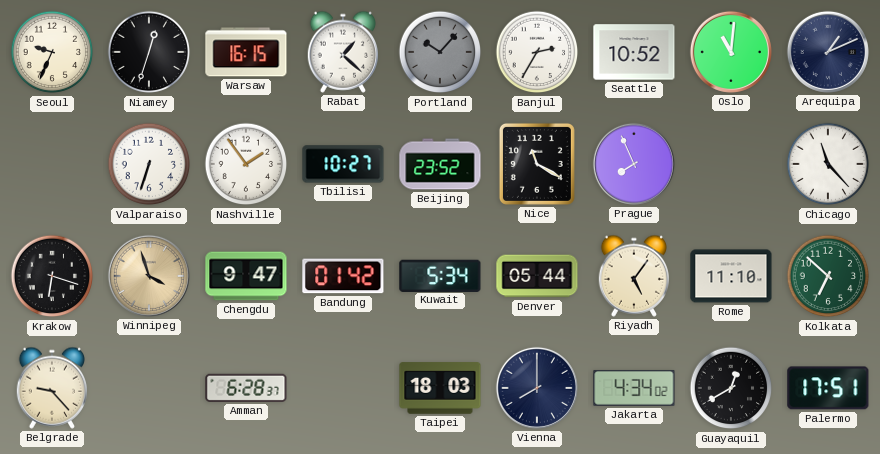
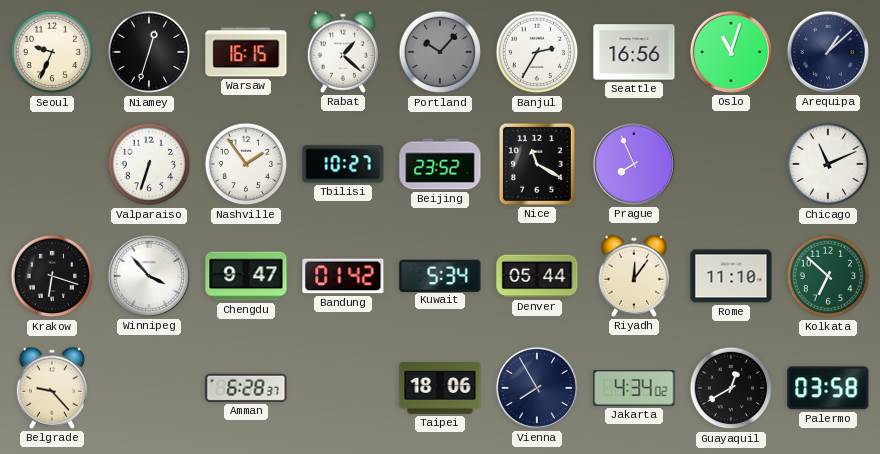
Seattle: 10:52 -> 16:56
Oslo: 11:01 -> 11:03
Arequipa: 1:11 -> 1:08
Chicago: 11:23 -> 11:11
Winnipeg: 3:57 -> 3:53
Winnipeg dial: champagne -> white
Riyadh: 5:06 -> 12:06
Taipei: 18:03 -> 18:06
Vienna: 8:00 -> 7:55
Palermo: 17:51 -> 03:58
